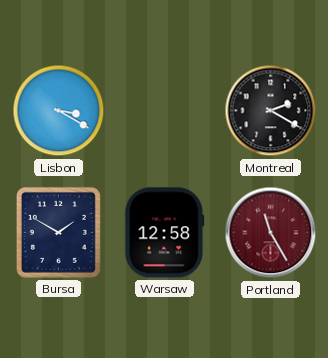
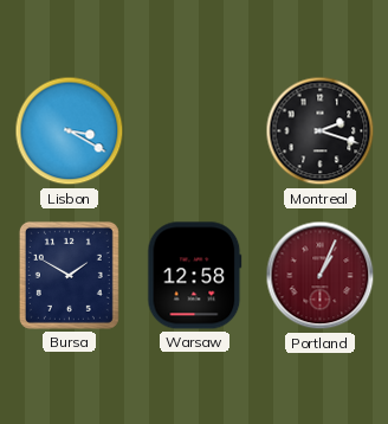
Montreal: 2:20 -> 2:18
Portland: 11:25 -> 1:04
